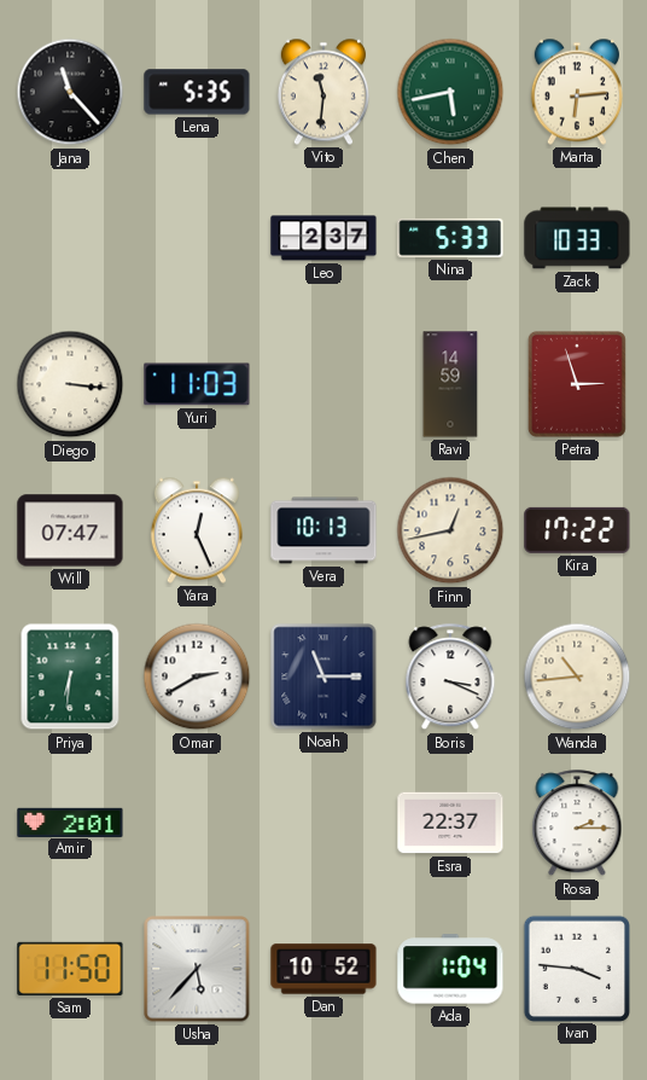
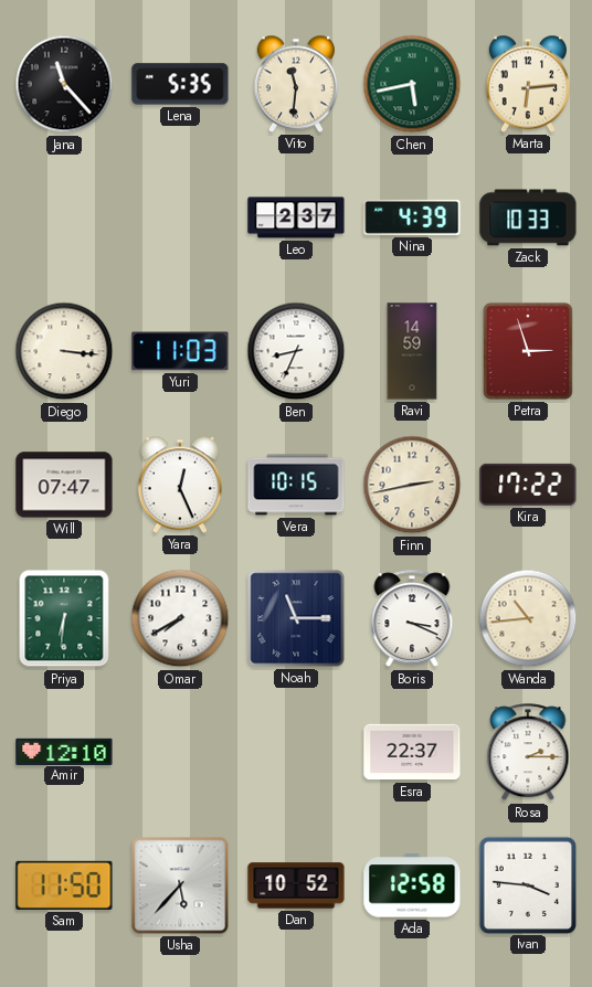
Nina: 5:33 -> 4:39
Ben: none -> 8:34
Vera: 10:13 -> 10:15
Finn: 12:43 -> 2:43
Omar: 2:40 -> 7:40
Amir: 2:01 -> 12:10
Ada: 1:04 -> 12:58
